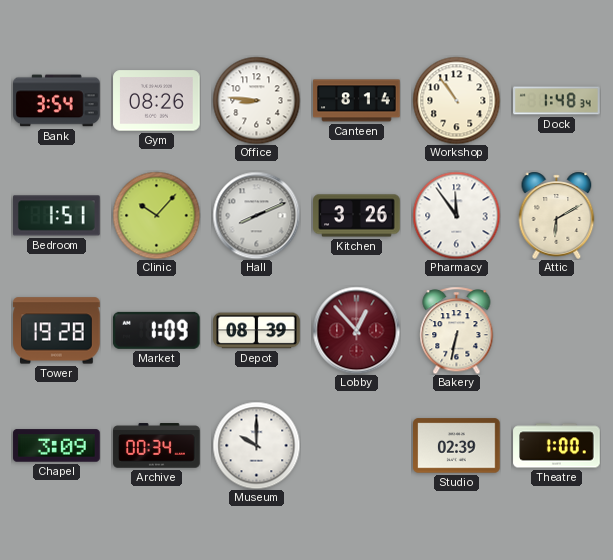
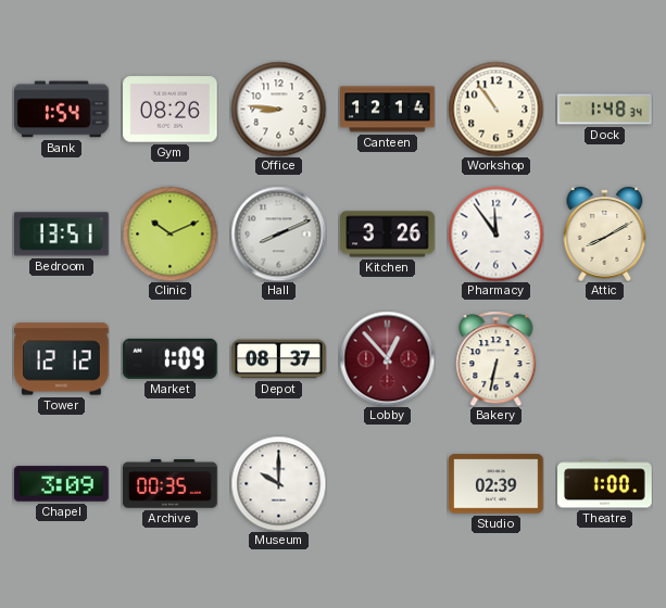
Bank: 3:54 -> 1:54
Canteen: 8:14 -> 12:14
Bedroom: 1:51 -> 13:51
Clinic: 10:07 -> 10:11
Attic: 6:10 -> 8:10
Tower: 19:28 -> 12:12
Depot: 08:39 -> 08:37
Archive: 00:34 -> 00:35
